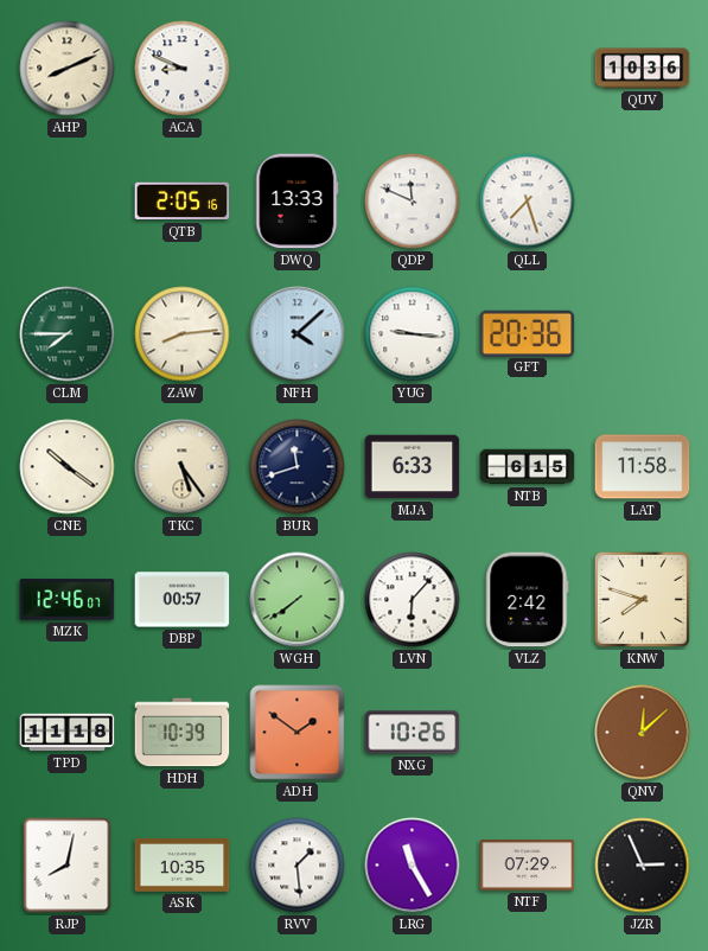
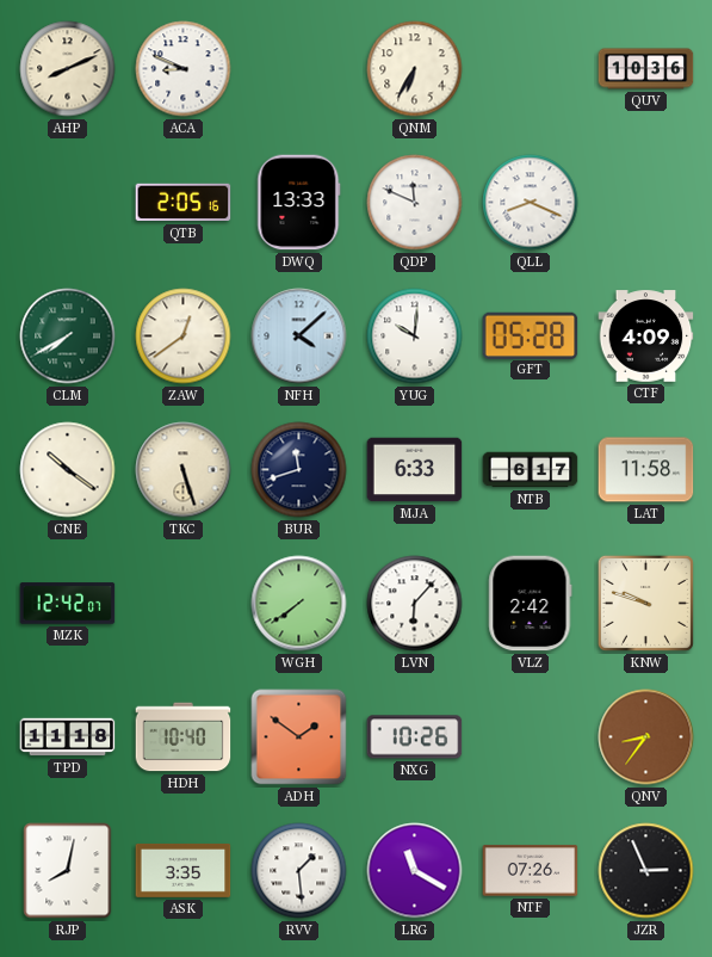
QNM: none -> 6:35
QLL: 7:27 -> 8:19
CLM: 7:45 -> 7:40
ZAW: 8:14 -> 12:39
YUG: 9:16 -> 10:01
GFT: 20:36 -> 05:28
CTF: none -> 4:09
TKC: 5:24 -> 5:27
NTB: 6:15 -> 6:17
MZK: 12:46 -> 12:42
DBP: 00:57 -> none
KNW: 7:48 -> 9:48
HDH: 10:39 -> 10:40
QNV: 12:08 -> 8:36
ASK: 10:35 -> 3:35
LRG: 11:25 -> 11:20
NTF: 07:29 -> 07:26
